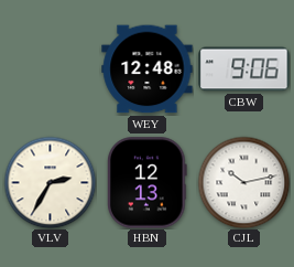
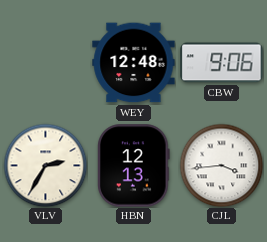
CJL: 10:13 -> 3:44
